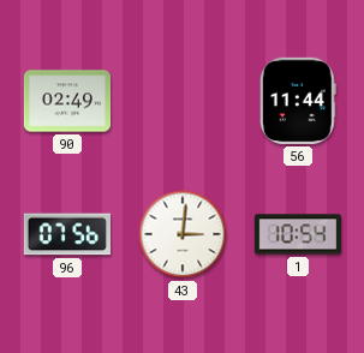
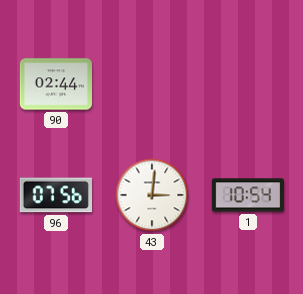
90: 02:49 -> 02:44
56: 11:44 -> none
